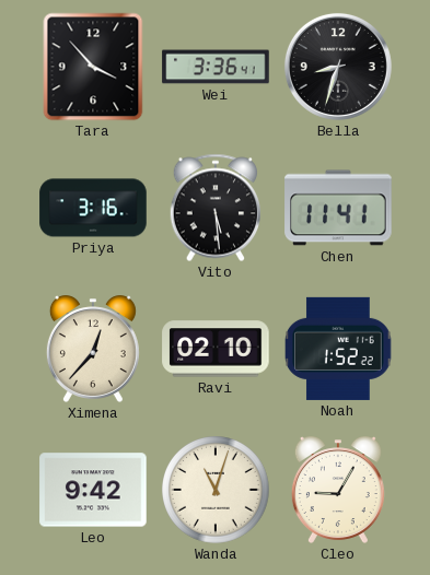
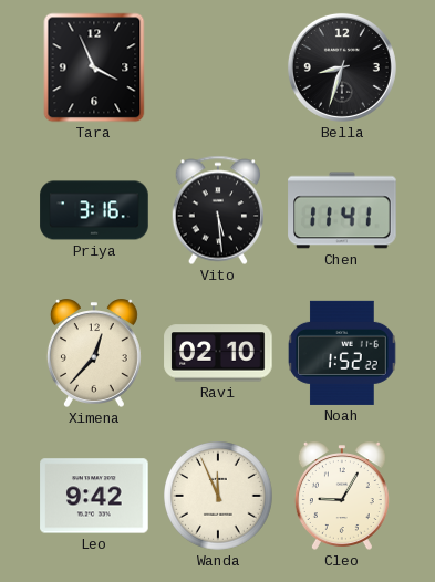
Tara: 3:53 -> 3:56
Wei: 3:36 -> none
Wanda: 11:03 -> 11:56
